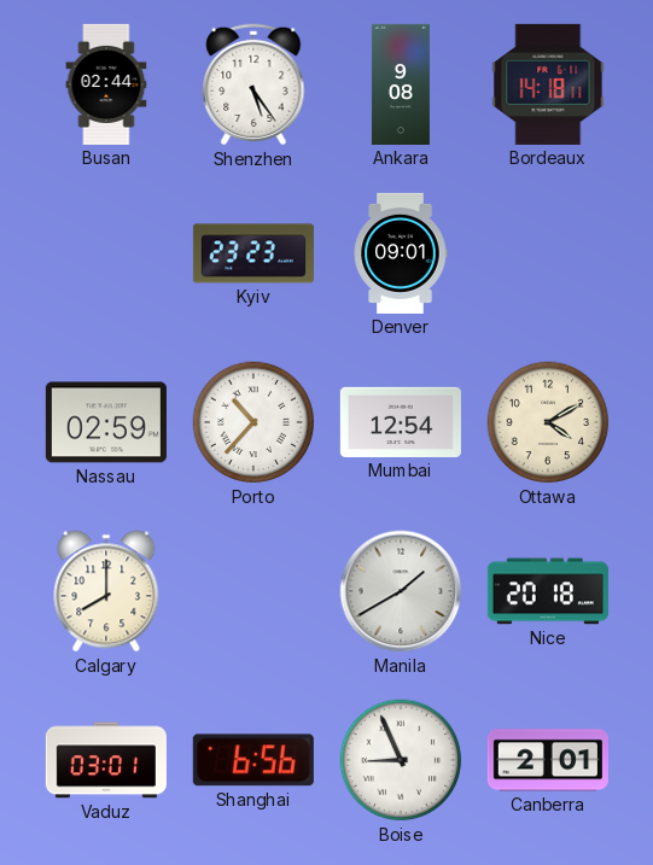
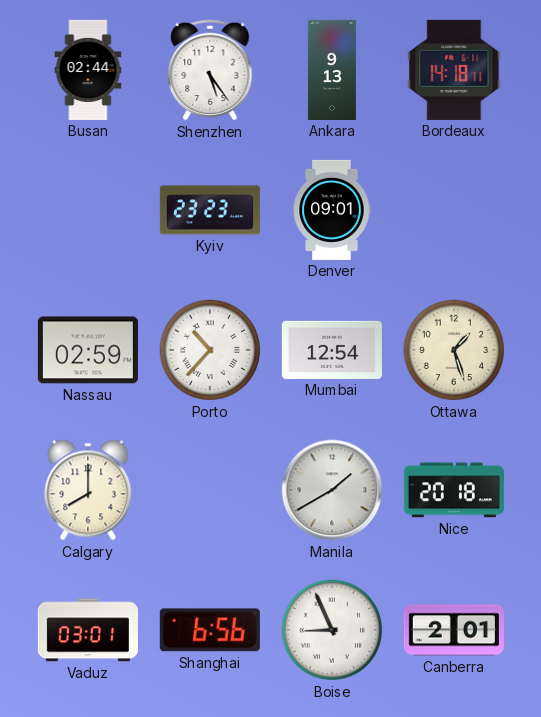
Ankara: 9:08 -> 9:13
Ottawa: 4:10 -> 1:27
